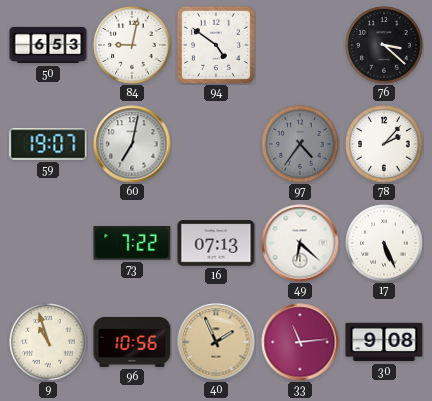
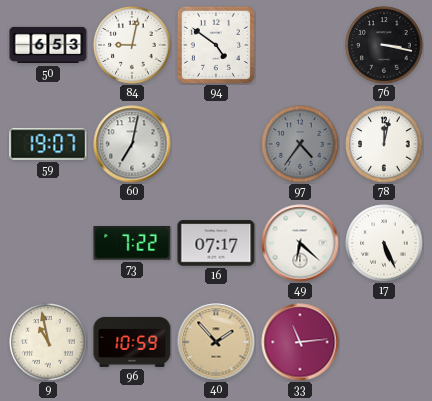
76: 3:22 -> 3:17
78: 2:07 -> 12:02
16: 07:13 -> 07:17
9: 10:57 -> 10:58
96: 10:56 -> 10:59
40: 1:56 -> 1:53
30: 9:08 -> none
